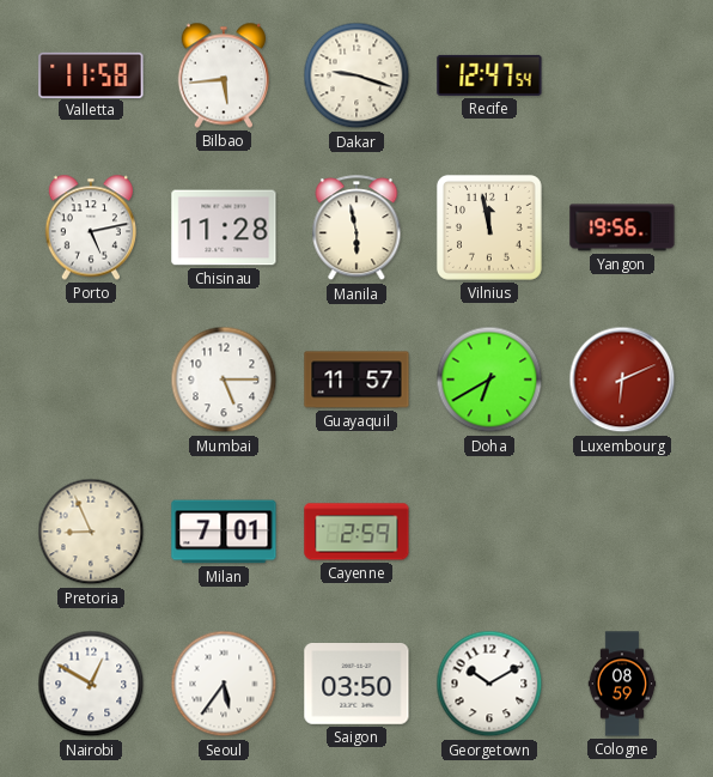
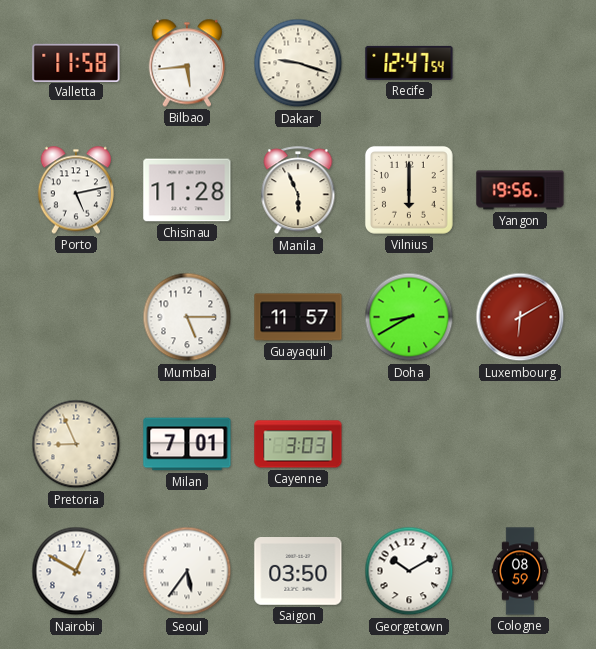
Manila: 5:58 -> 5:56
Vilnius: 11:58 -> 6:00
Doha: 6:40 -> 8:40
Luxembourg: 6:11 -> 6:10
Cayenne: 2:59 -> 3:03
